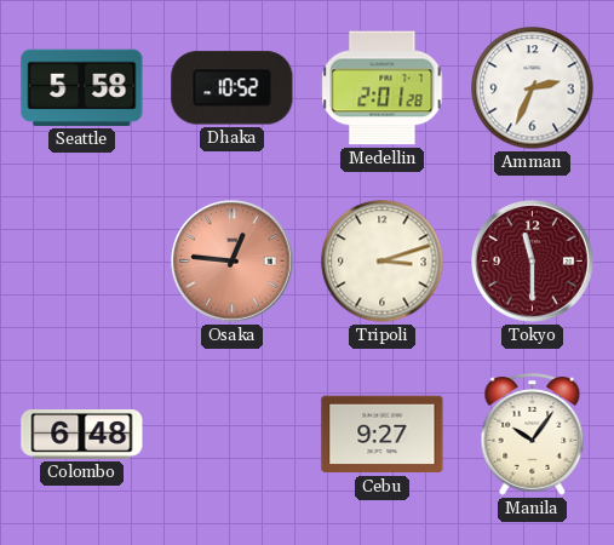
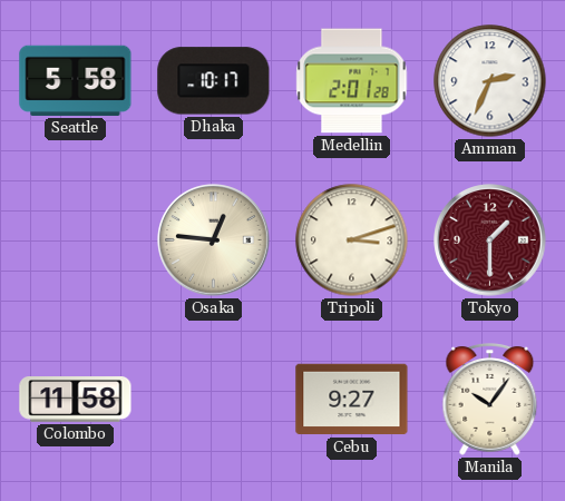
Dhaka: 10:52 -> 10:17
Osaka dial: salmon -> cream
Tokyo: 11:30 -> 1:30
Colombo: 6:48 -> 11:58
